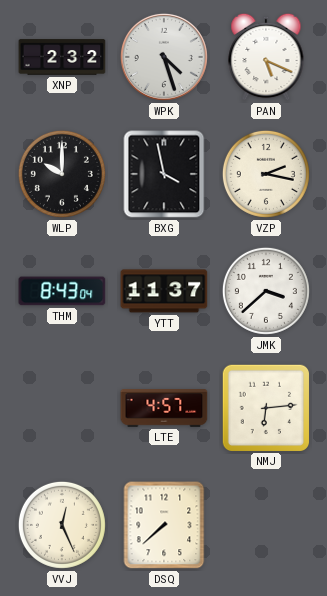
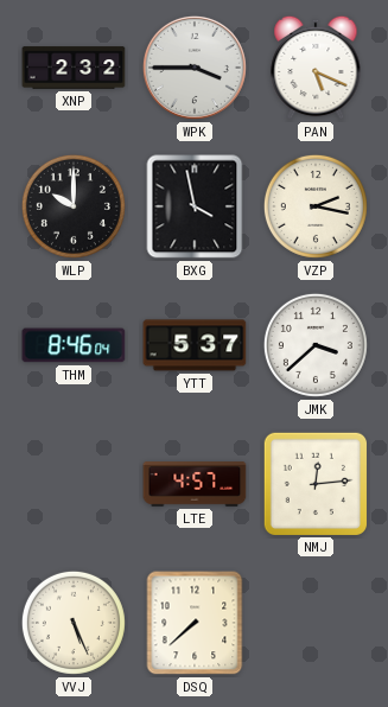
WPK: 4:27 -> 3:45
THM: 8:43 -> 8:46
YTT: 11:37 -> 5:37
NMJ: 6:14 -> 12:14
VVJ: 12:26 -> 5:26
